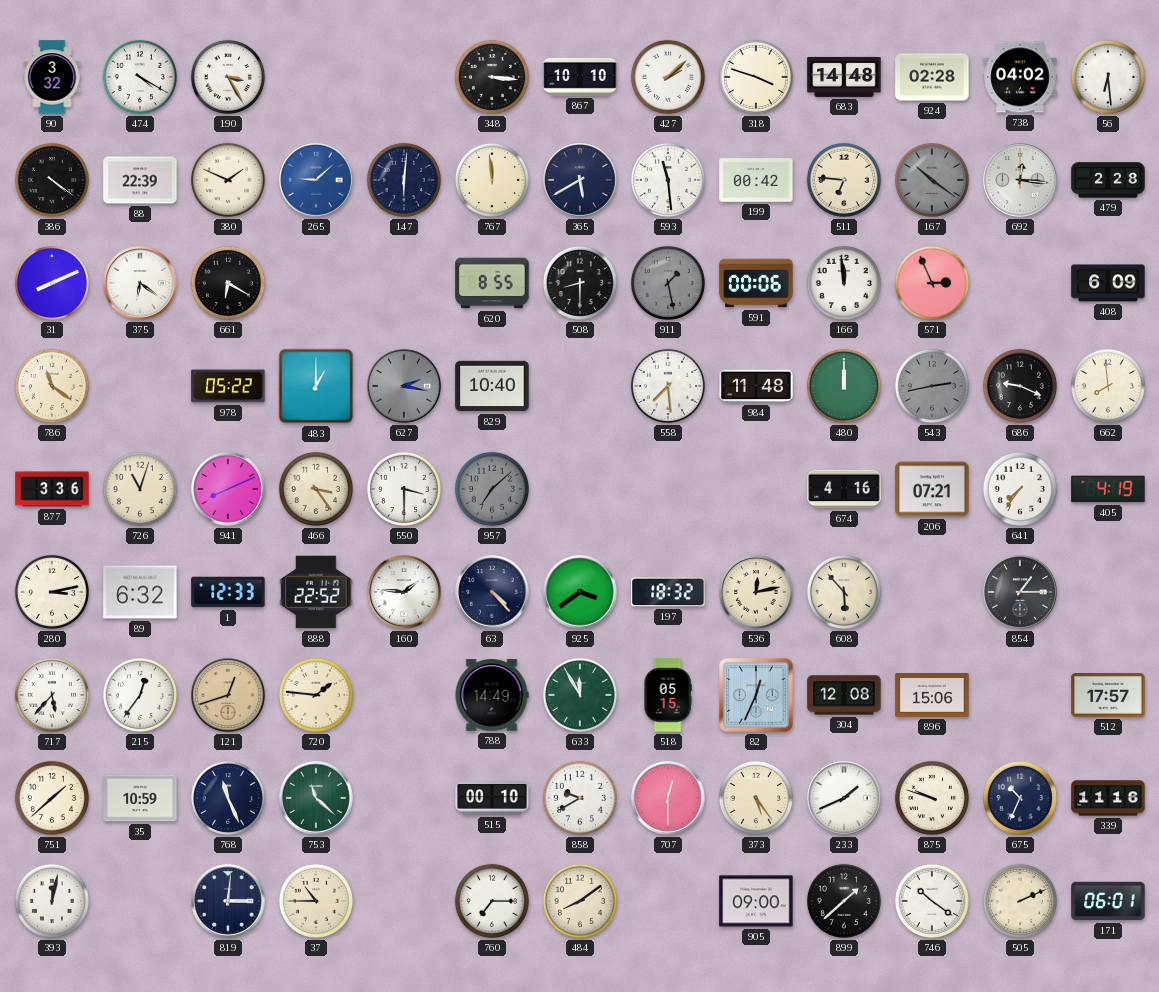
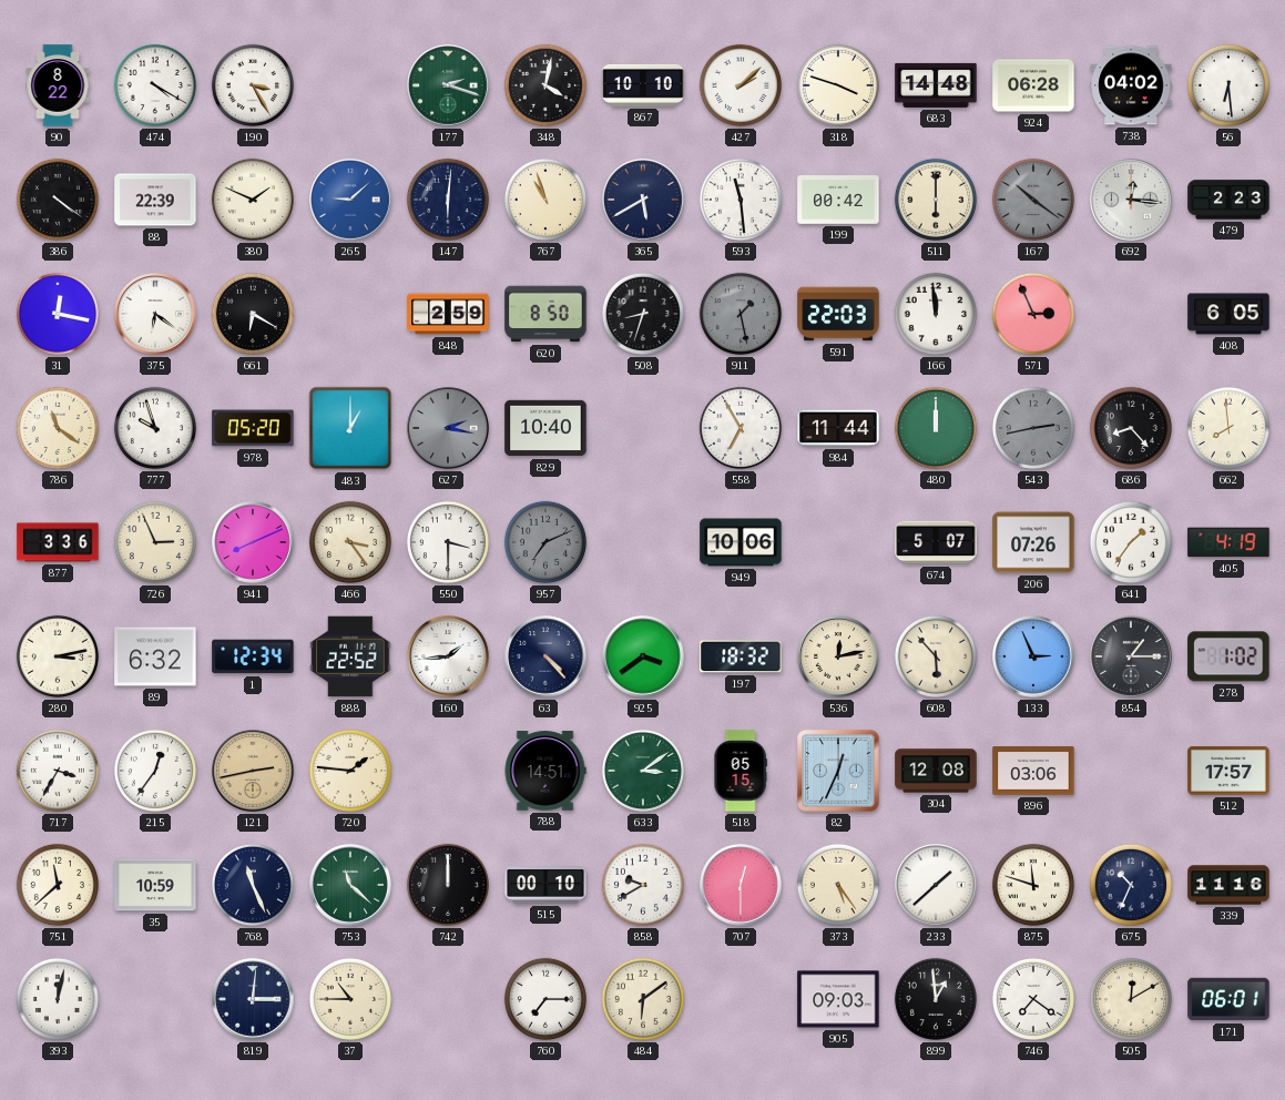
90: 3:32 -> 8:22
177: none -> 2:18
348: 3:16 -> 4:02
924: 02:28 -> 06:28
767: 11:59 -> 10:57
511: 6:46 -> 6:00
479: 2:28 -> 2:23
31: 8:11 -> 12:17
848: none -> 2:59
620: 8:55 -> 8:50
508: 8:30 -> 8:33
591: 00:06 -> 22:03
408: 6:09 -> 6:05
777: none -> 9:57
978: 05:22 -> 05:20
558: 7:29 -> 6:55
984: 11:48 -> 11:44
686: 9:19 -> 8:23
726: 11:03 -> 2:56
957: 7:08 -> 7:11
949: none -> 10:06
674: 4:16 -> 5:07
206: 07:21 -> 07:26
641: 7:36 -> 1:36
1: 12:33 -> 12:34
160: 1:46 -> 1:44
133: none -> 2:56
278: none -> 1:02
717: 5:37 -> 3:35
121: 12:42 -> 2:43
788: 14:49 -> 14:51
633: 11:55 -> 3:09
896: 15:06 -> 03:06
751: 1:38 -> 11:38
742: none -> 12:00
233: 1:41 -> 1:38
875: 9:48 -> 11:48
484: 8:09 -> 6:09
905: 09:00 -> 09:03
899: 1:38 -> 12:59
746: 10:21 -> 7:21
505: 2:11 -> 12:10
